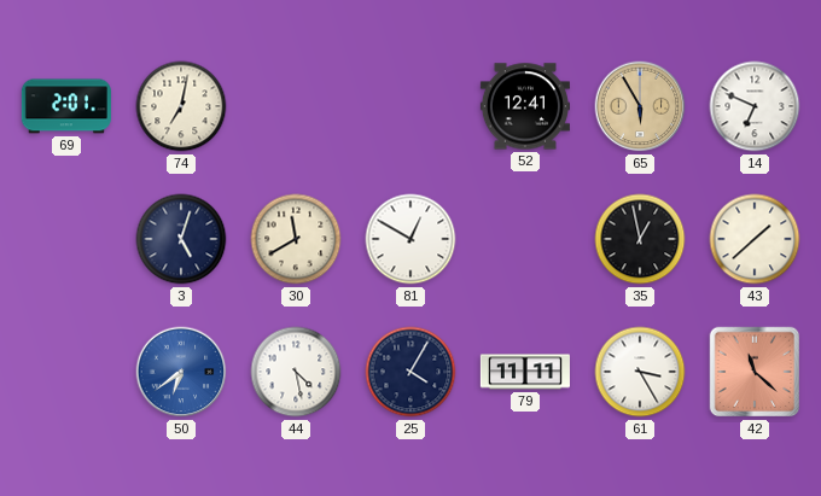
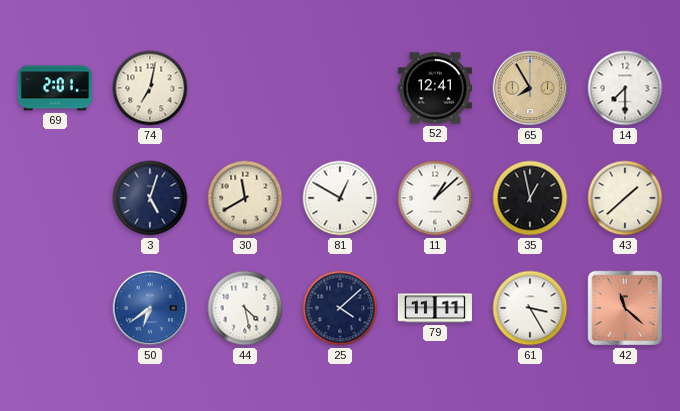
65: 5:55 -> 7:55
14: 6:49 -> 7:30
11: none -> 1:08
25: 4:05 -> 4:08
